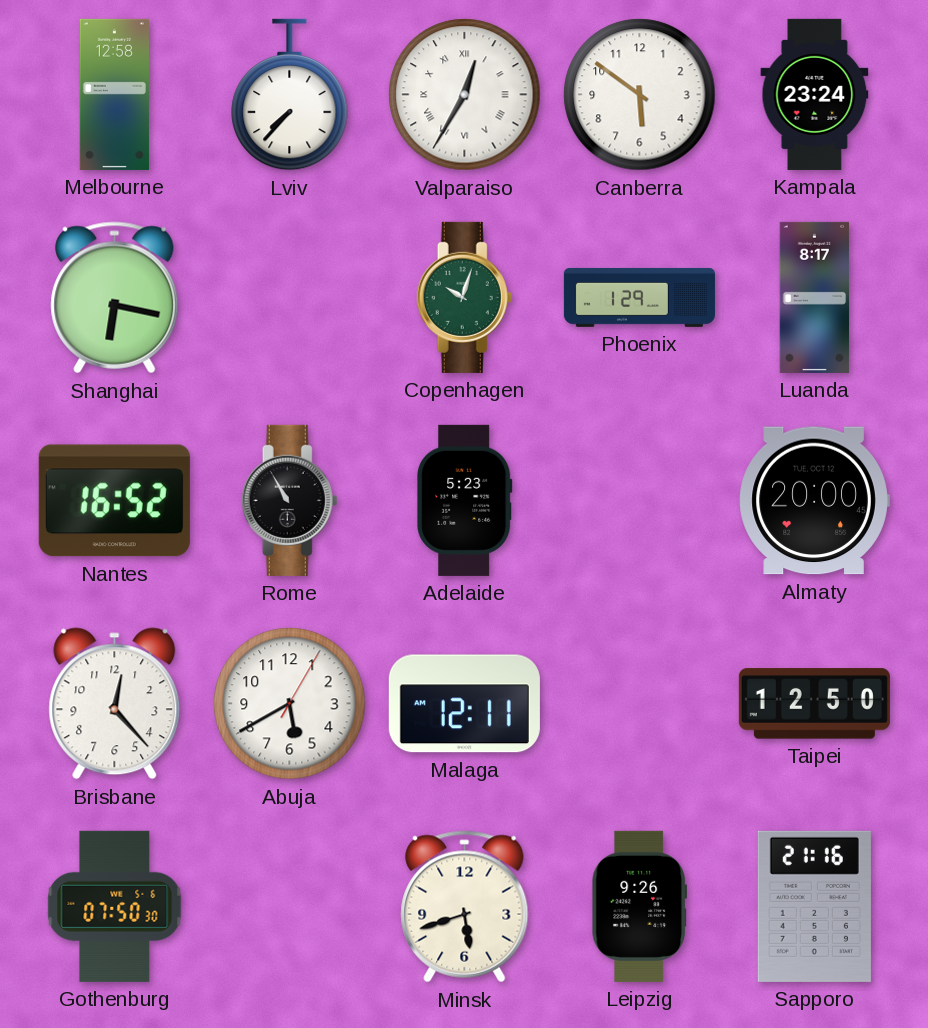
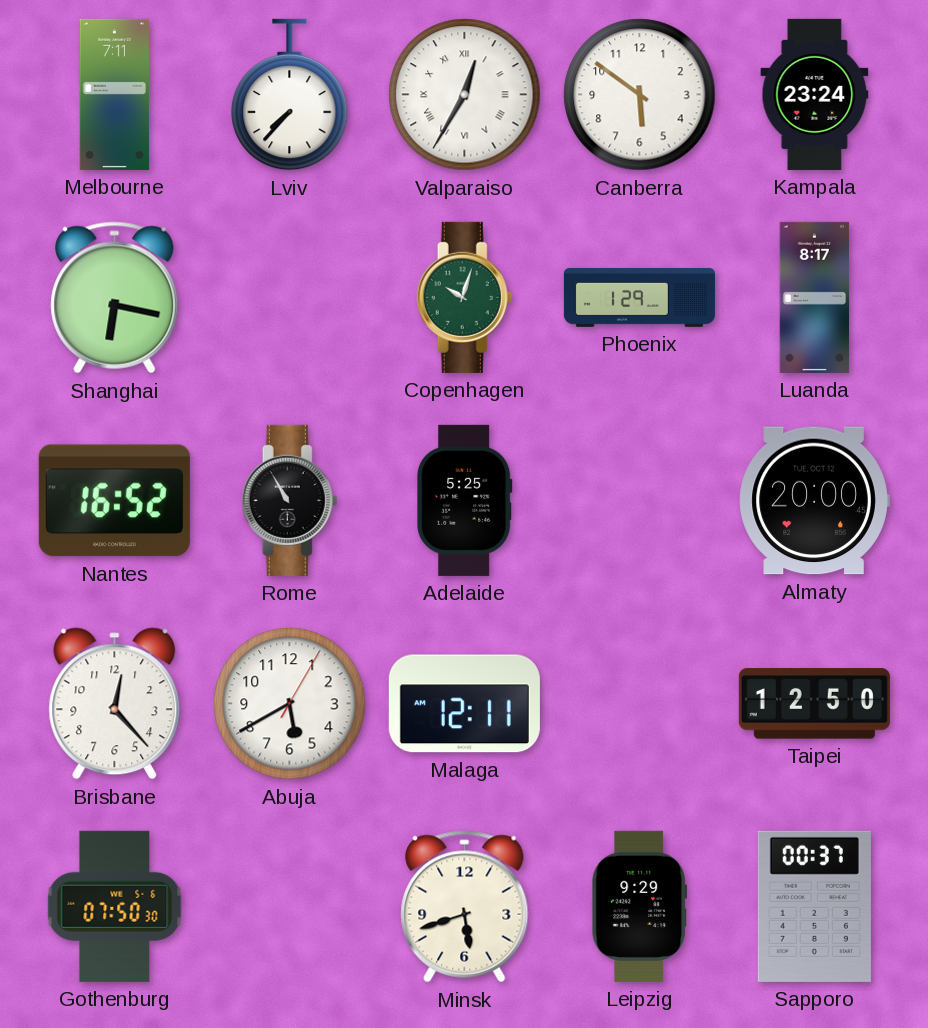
Melbourne: 12:58 -> 7:11
Adelaide: 5:23 -> 5:25
Leipzig: 9:26 -> 9:29
Sapporo: 21:16 -> 00:37
